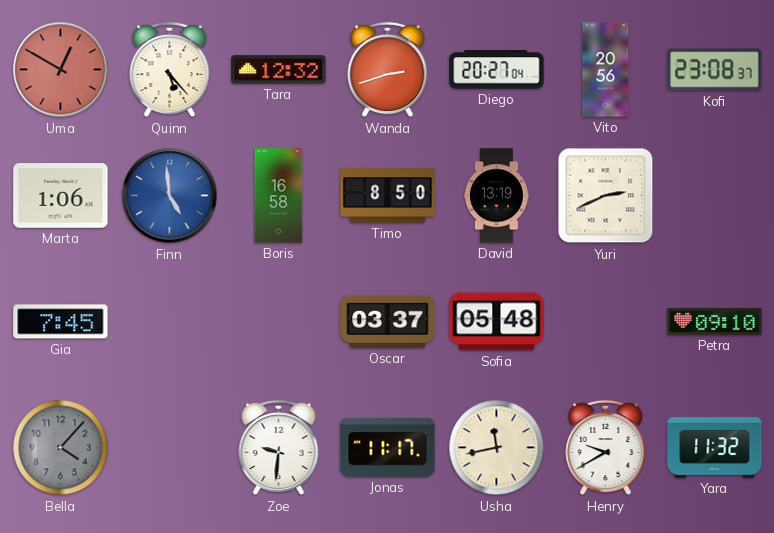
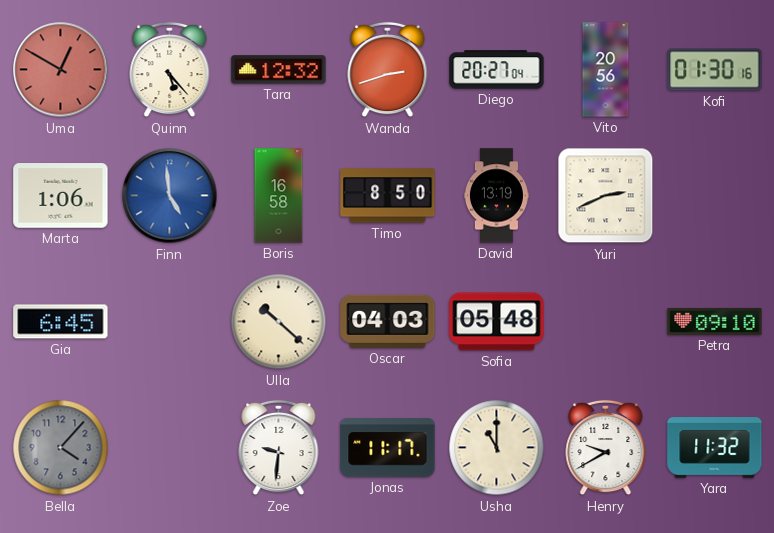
Kofi: 23:08 -> 01:30
Gia: 7:45 -> 6:45
Ulla: none -> 10:22
Oscar: 03:37 -> 04:03
Usha: 11:43 -> 11:00
